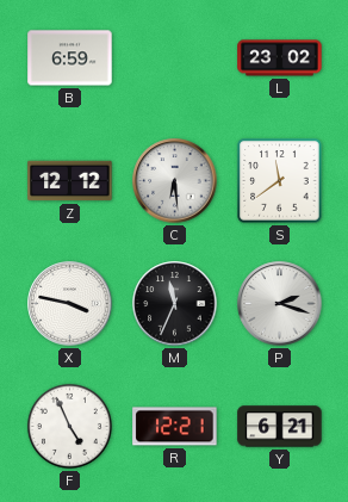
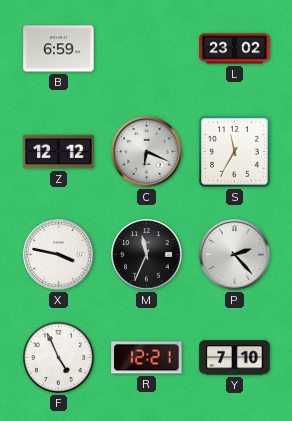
C: 6:29 -> 6:19
S: 11:39 -> 11:35
P: 2:18 -> 2:23
Y: 6:21 -> 7:10
